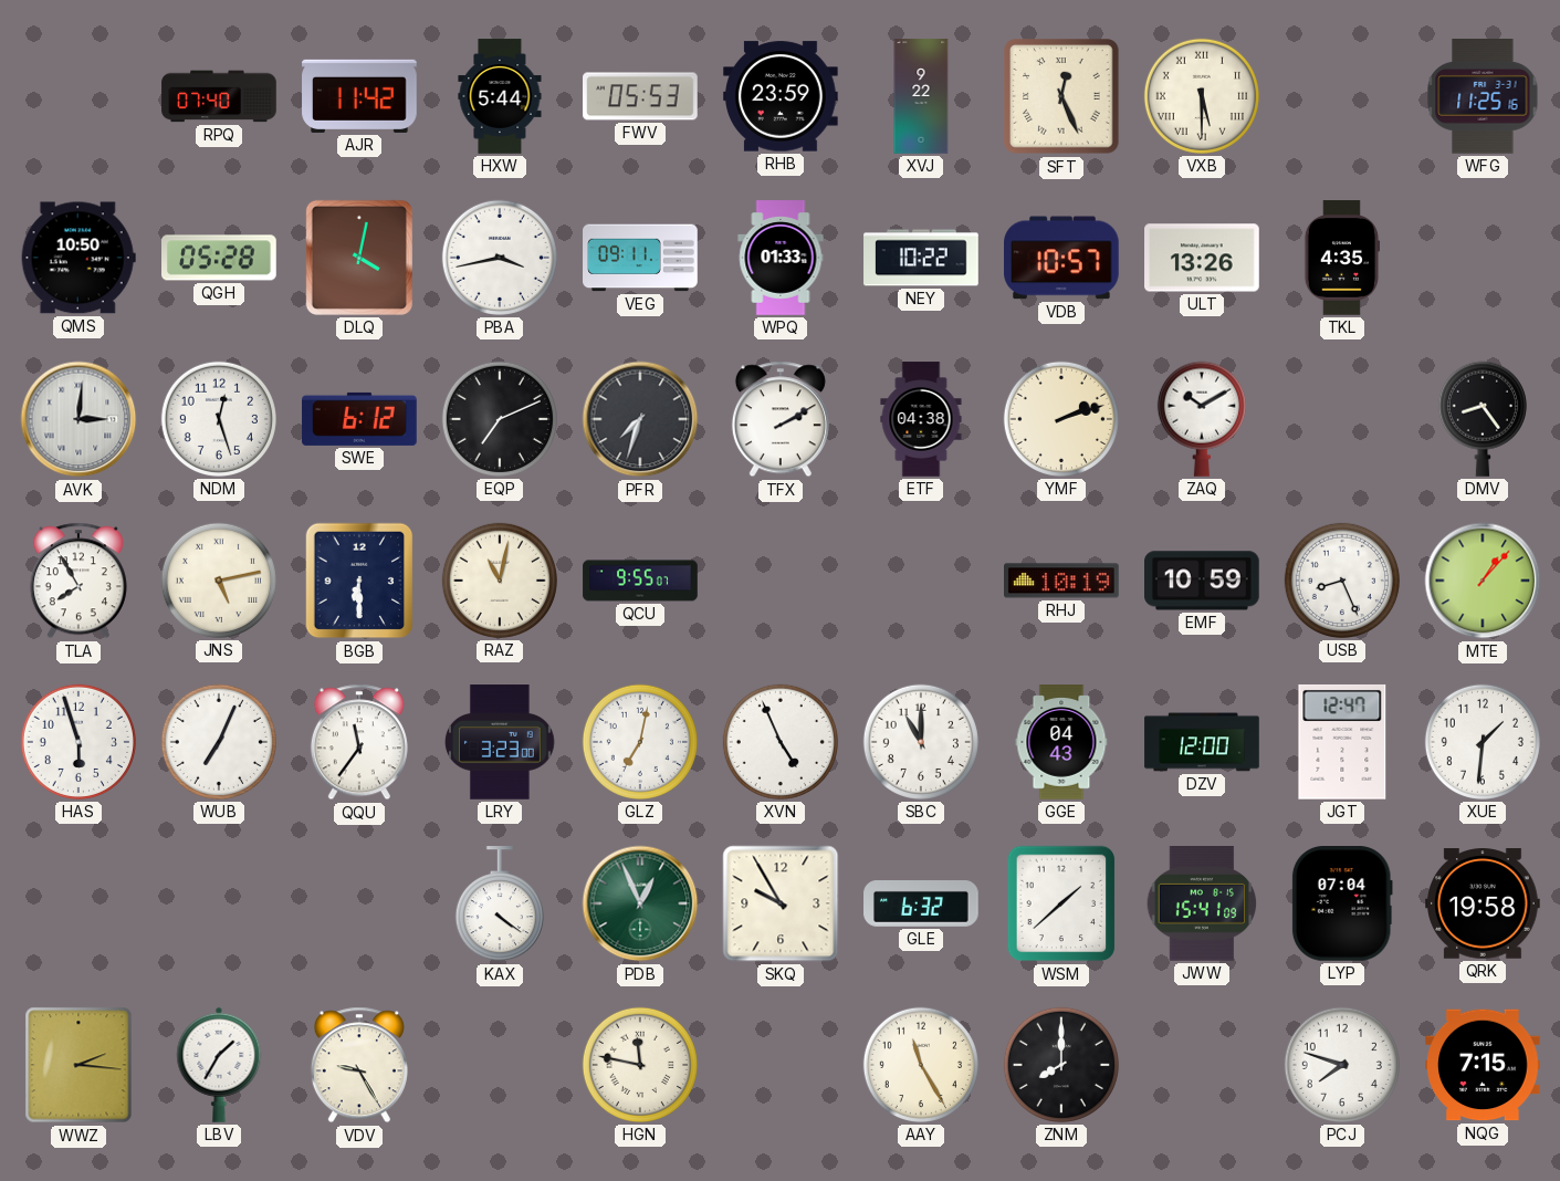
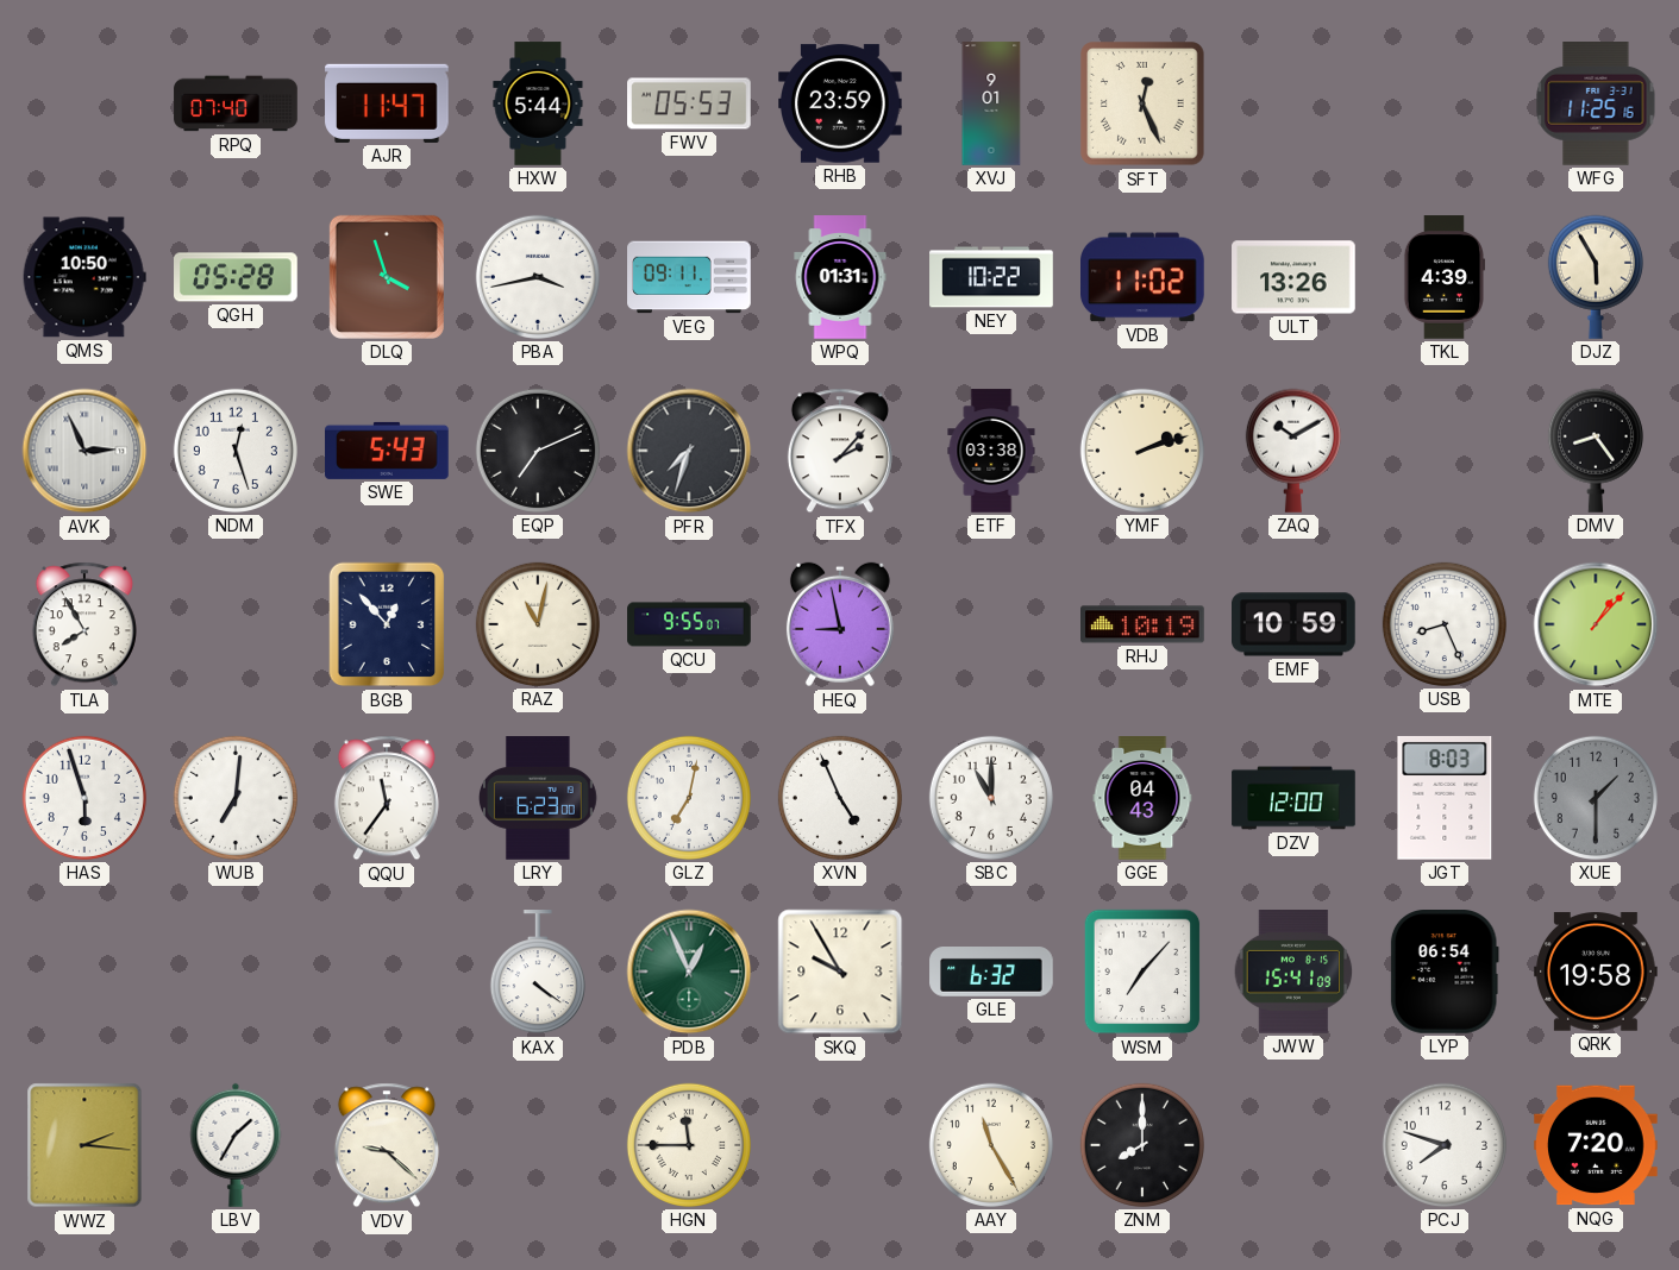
AJR: 11:42 -> 11:47
XVJ: 9:22 -> 9:01
VXB: 5:30 -> none
DLQ: 4:02 -> 3:57
WPQ: 01:33 -> 01:31
VDB: 10:57 -> 11:02
TKL: 4:35 -> 4:39
DJZ: none -> 5:55
AVK: 3:01 -> 2:56
SWE: 6:12 -> 5:43
TFX: 2:10 -> 2:07
ETF: 04:38 -> 03:38
JNS: 5:13 -> none
BGB: 6:30 -> 12:53
HEQ: none -> 8:58
WUB: 7:04 -> 7:01
LRY: 3:23 -> 6:23
JGT: 12:47 -> 8:03
XUE: 1:31 -> 1:30
XUE dial: white -> grey
WSM: 1:38 -> 7:07
LYP: 07:04 -> 06:54
VDV: 9:25 -> 9:22
HGN: 11:47 -> 11:45
NQG: 7:15 -> 7:20
